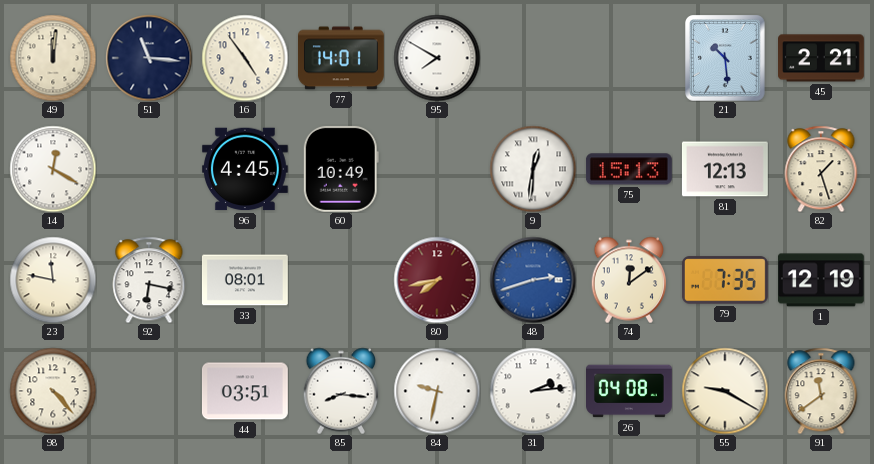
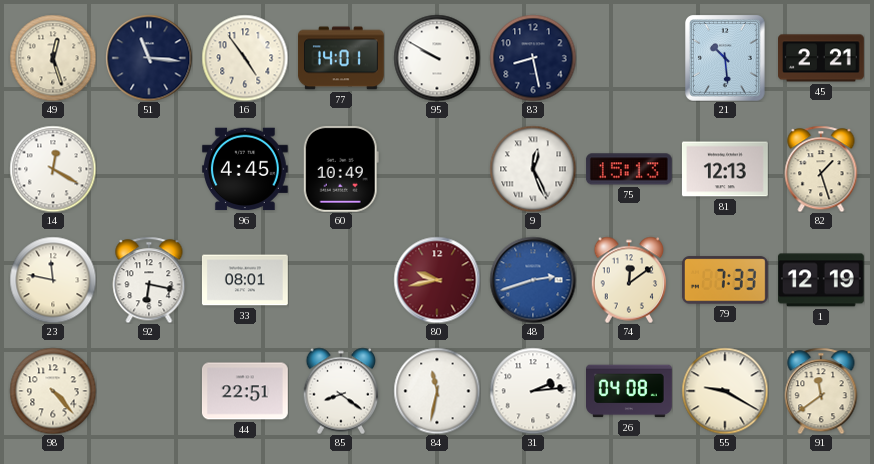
49: 12:01 -> 12:27
95: 7:50 -> 9:50
83: none -> 8:28
9: 12:31 -> 12:26
80: 7:43 -> 9:43
79: 7:35 -> 7:33
44: 03:51 -> 22:51
85: 8:16 -> 8:21
84: 9:32 -> 11:32
